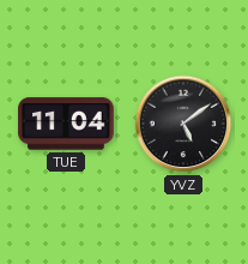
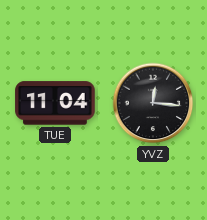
YVZ: 5:09 -> 12:16
